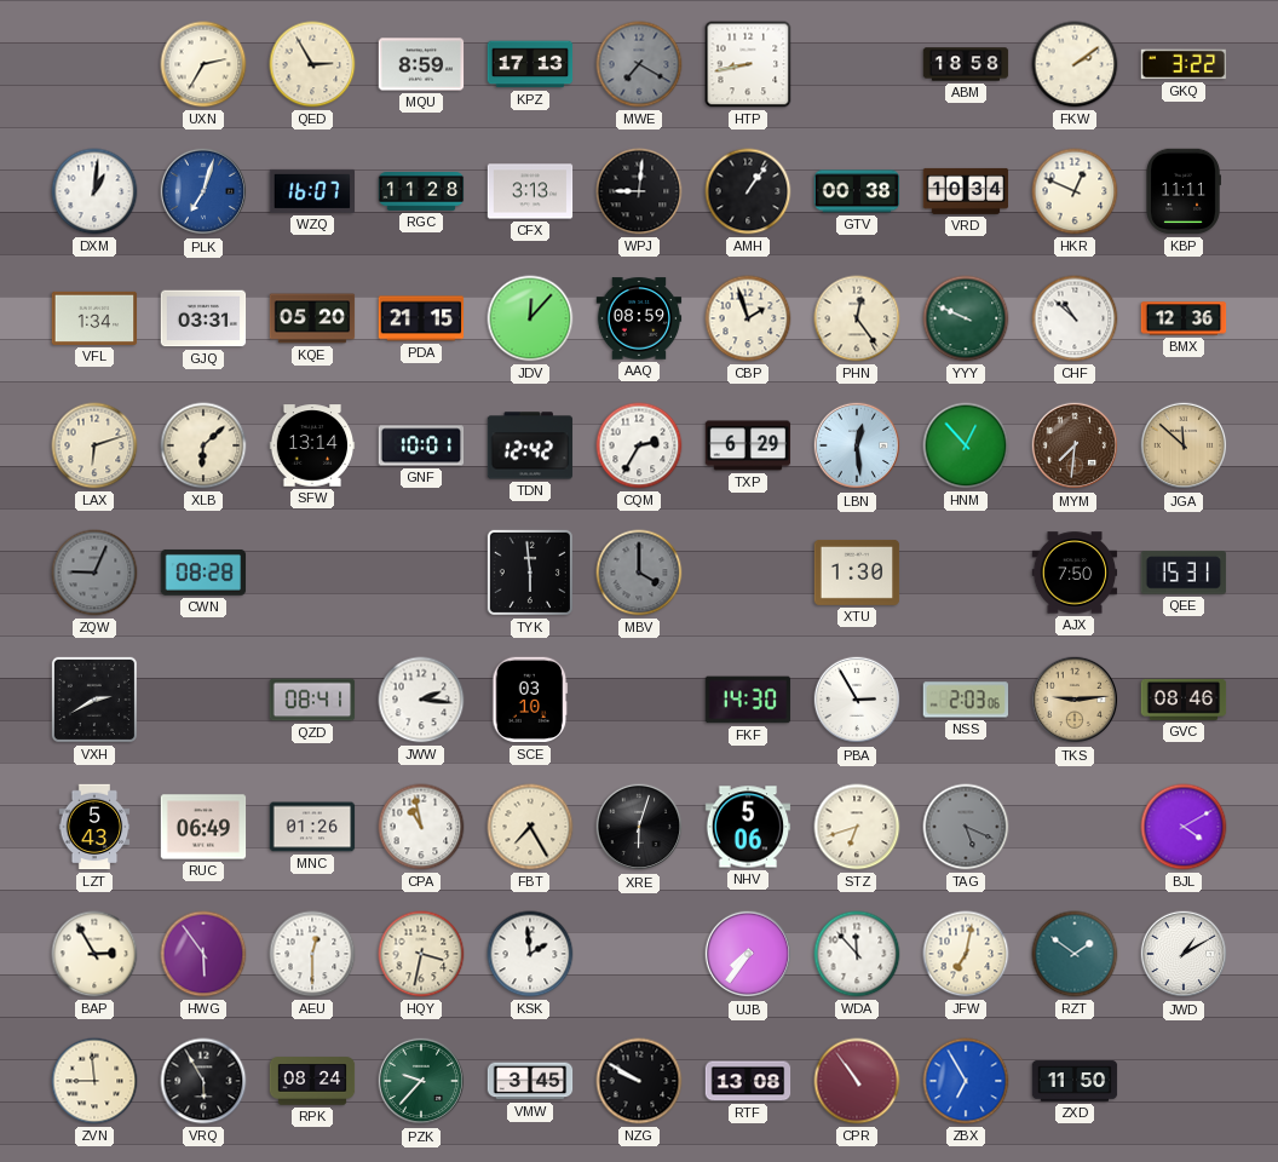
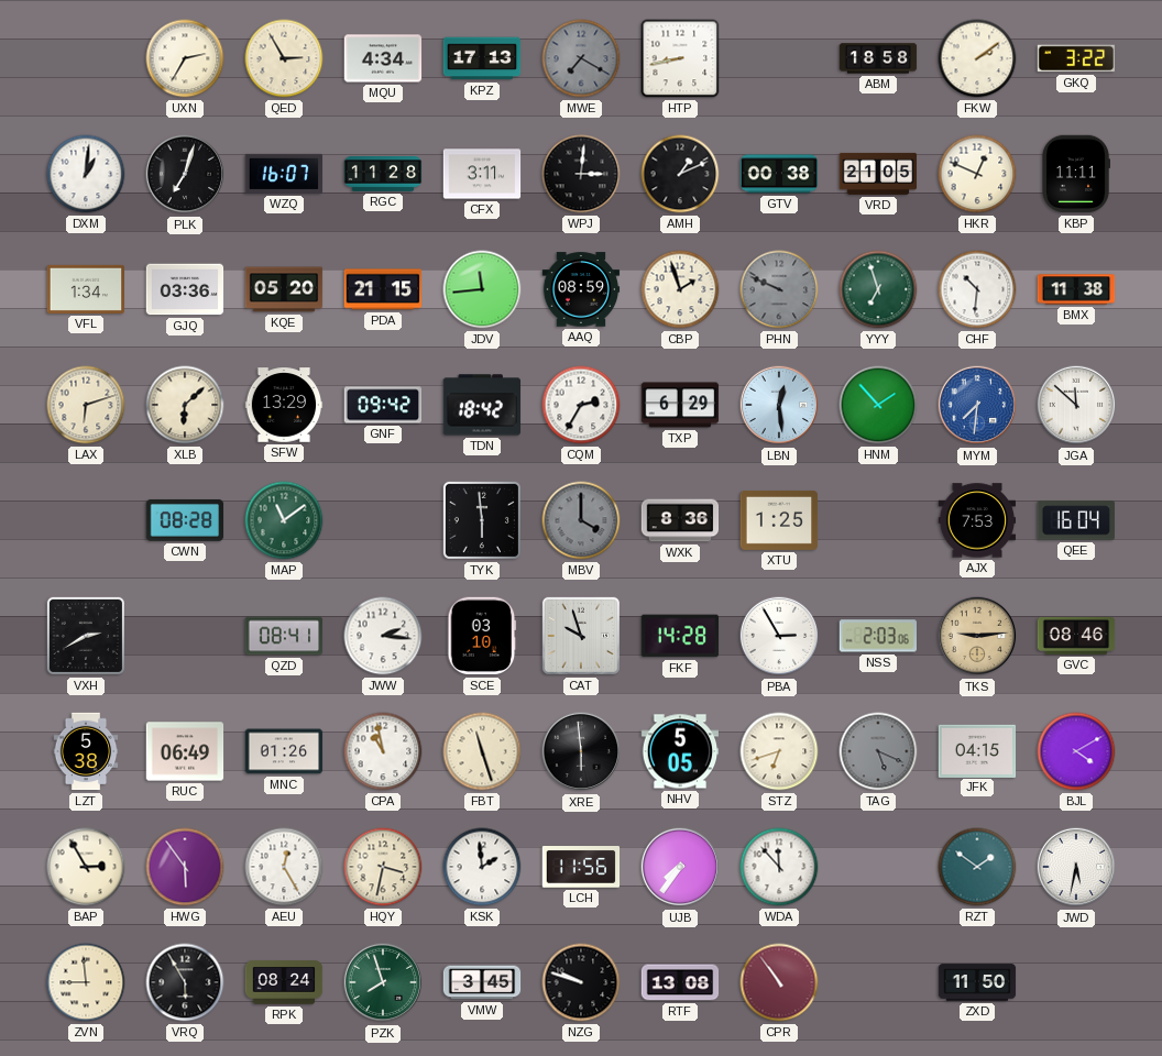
MQU: 8:59 -> 4:34
PLK dial: blue -> black
CFX: 3:13 -> 3:11
WPJ: 9:01 -> 3:01
AMH: 1:06 -> 1:11
VRD: 10:34 -> 21:05
GJQ: 03:31 -> 03:36
JDV: 12:07 -> 11:44
PHN: 12:24 -> 9:49
PHN dial: cream -> grey
YYY: 9:49 -> 6:57
CHF: 10:52 -> 10:31
BMX: 12:36 -> 11:38
SFW: 13:14 -> 13:29
GNF: 10:01 -> 09:42
TDN: 12:42 -> 18:42
HNM: 12:53 -> 1:53
MYM dial: brown -> blue
JGA dial: champagne -> white
ZQW: 9:04 -> none
MAP: none -> 11:09
WXK: none -> 8:36
XTU: 1:30 -> 1:25
AJX: 7:50 -> 7:53
QEE: 15:31 -> 16:04
CAT: none -> 9:57
FKF: 14:30 -> 14:28
LZT: 5:43 -> 5:38
FBT: 7:25 -> 11:27
XRE: 6:03 -> 5:59
NHV: 5:06 -> 5:05
JFK: none -> 04:15
AEU: 12:30 -> 12:25
LCH: none -> 11:56
JFW: 7:02 -> none
JWD: 1:10 -> 5:32
PZK: 9:37 -> 7:57
NZG: 9:50 -> 9:48
ZBX: 6:55 -> none
